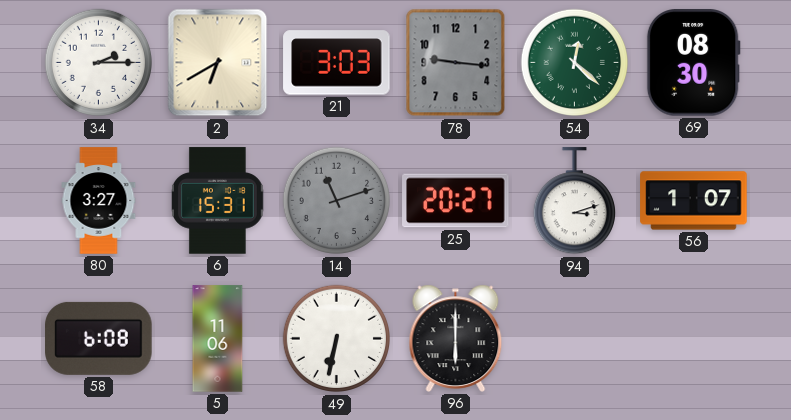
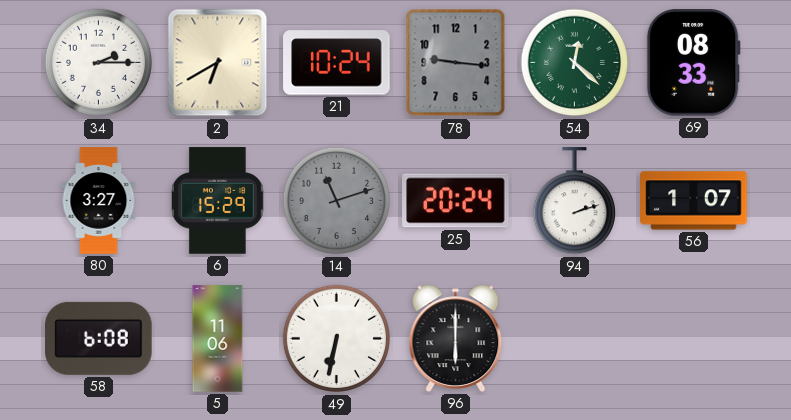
21: 3:03 -> 10:24
69: 08:30 -> 08:33
6: 15:31 -> 15:29
25: 20:27 -> 20:24
94: 3:12 -> 2:12
